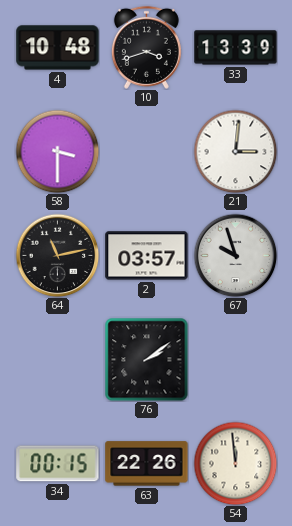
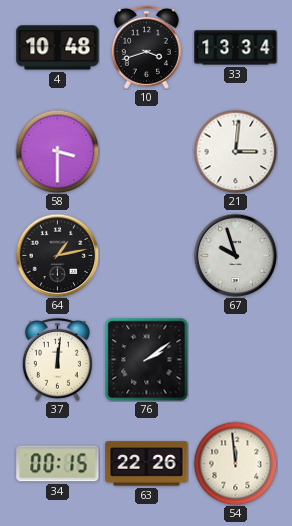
33: 13:39 -> 13:34
64: 11:13 -> 1:13
2: 03:57 -> none
37: none -> 12:01
